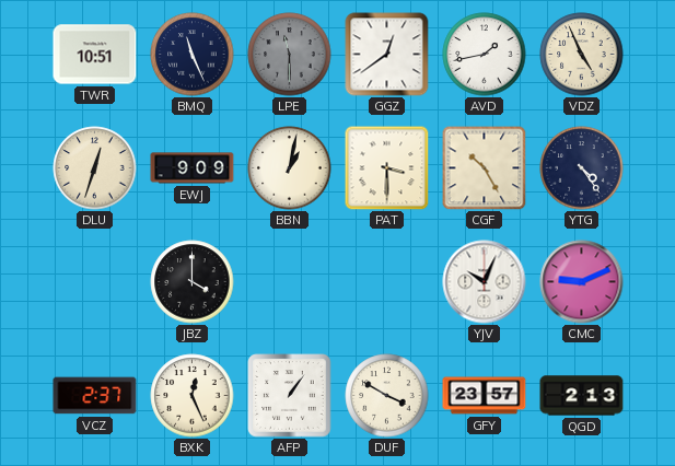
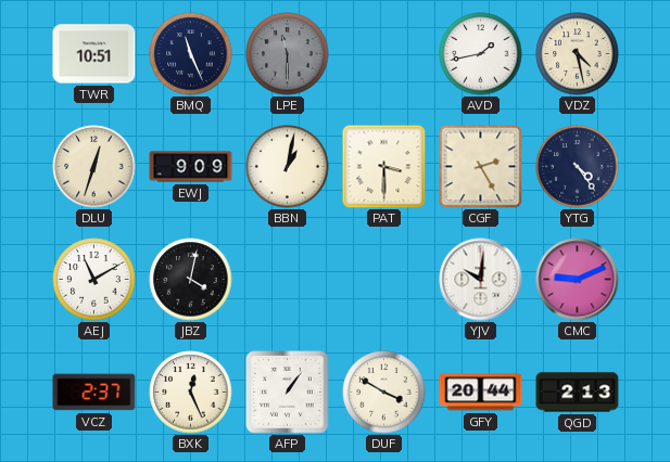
GGZ: 12:39 -> none
VDZ: 4:56 -> 4:28
CGF: 10:25 -> 2:25
AEJ: none -> 11:10
JBZ: 4:00 -> 4:02
YJV: 10:04 -> 10:01
GFY: 23:57 -> 20:44
